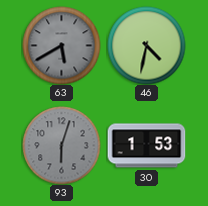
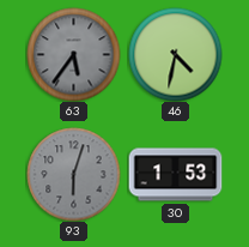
63: 5:40 -> 5:36
